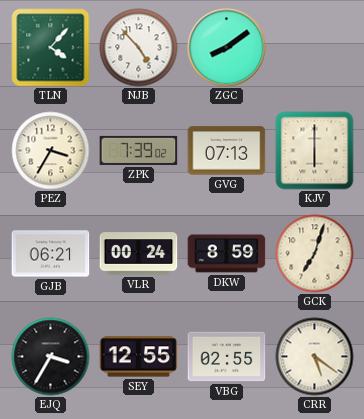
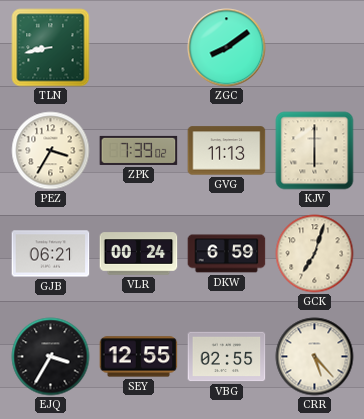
TLN: 4:07 -> 8:43
NJB: 4:53 -> none
GVG: 07:13 -> 11:13
DKW: 8:59 -> 6:59
CRR: 5:21 -> 5:23
